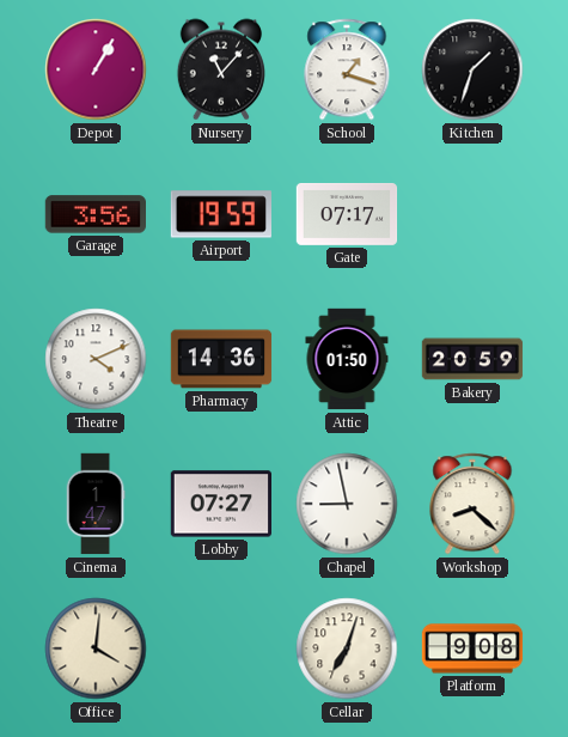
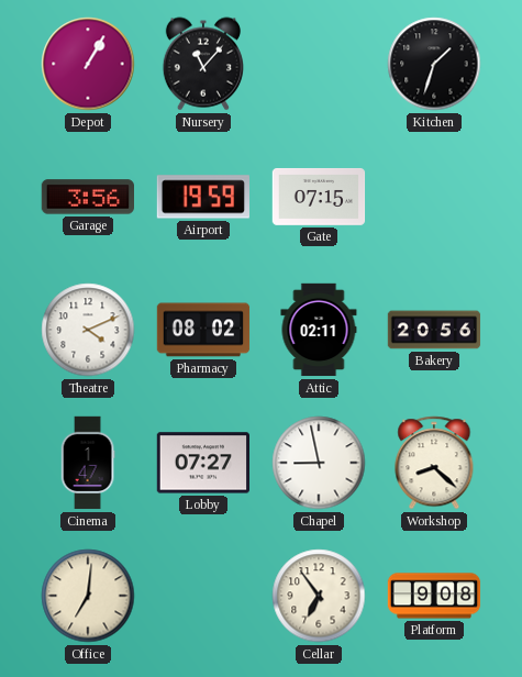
School: 1:18 -> none
Gate: 07:17 -> 07:15
Pharmacy: 14:36 -> 08:02
Attic: 01:50 -> 02:11
Bakery: 20:59 -> 20:56
Office: 4:01 -> 7:01
Cellar: 7:03 -> 6:54
